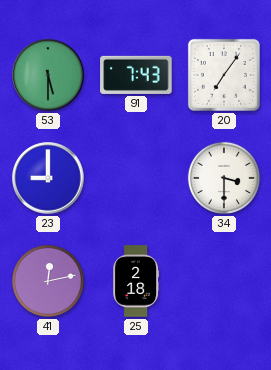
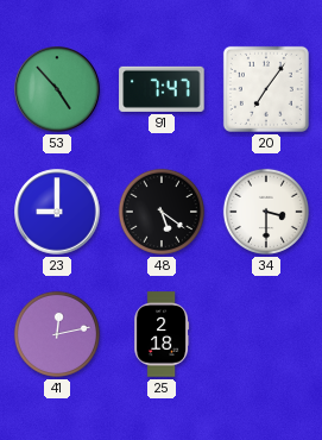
53: 5:30 -> 4:53
91: 7:43 -> 7:47
48: none -> 5:21
